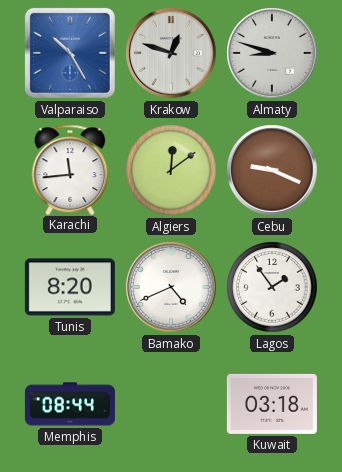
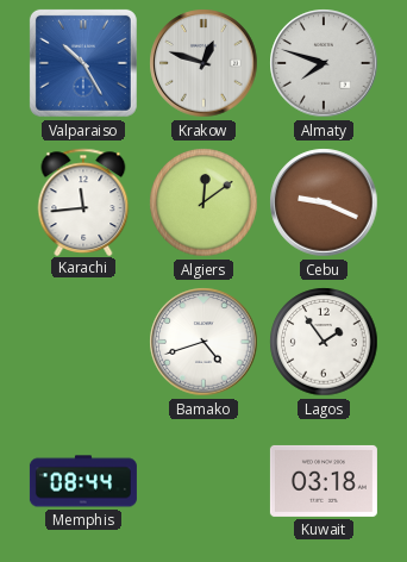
Almaty: 8:48 -> 7:48
Tunis: 8:20 -> none
Bamako: 4:41 -> 4:42
